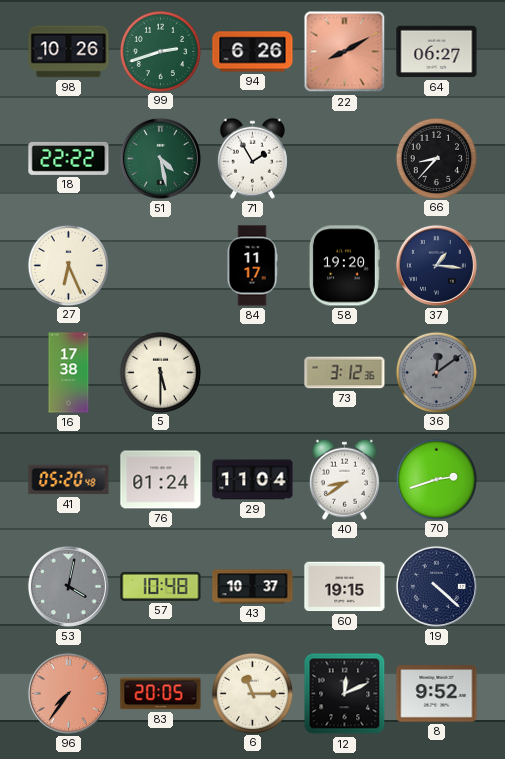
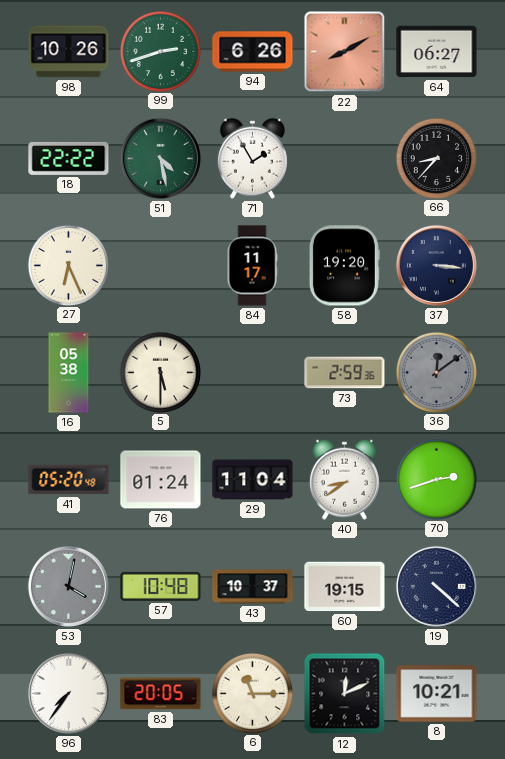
37: 1:16 -> 3:16
16: 17:38 -> 05:38
73: 3:12 -> 2:59
96 dial: salmon -> white
8: 9:52 -> 10:21
